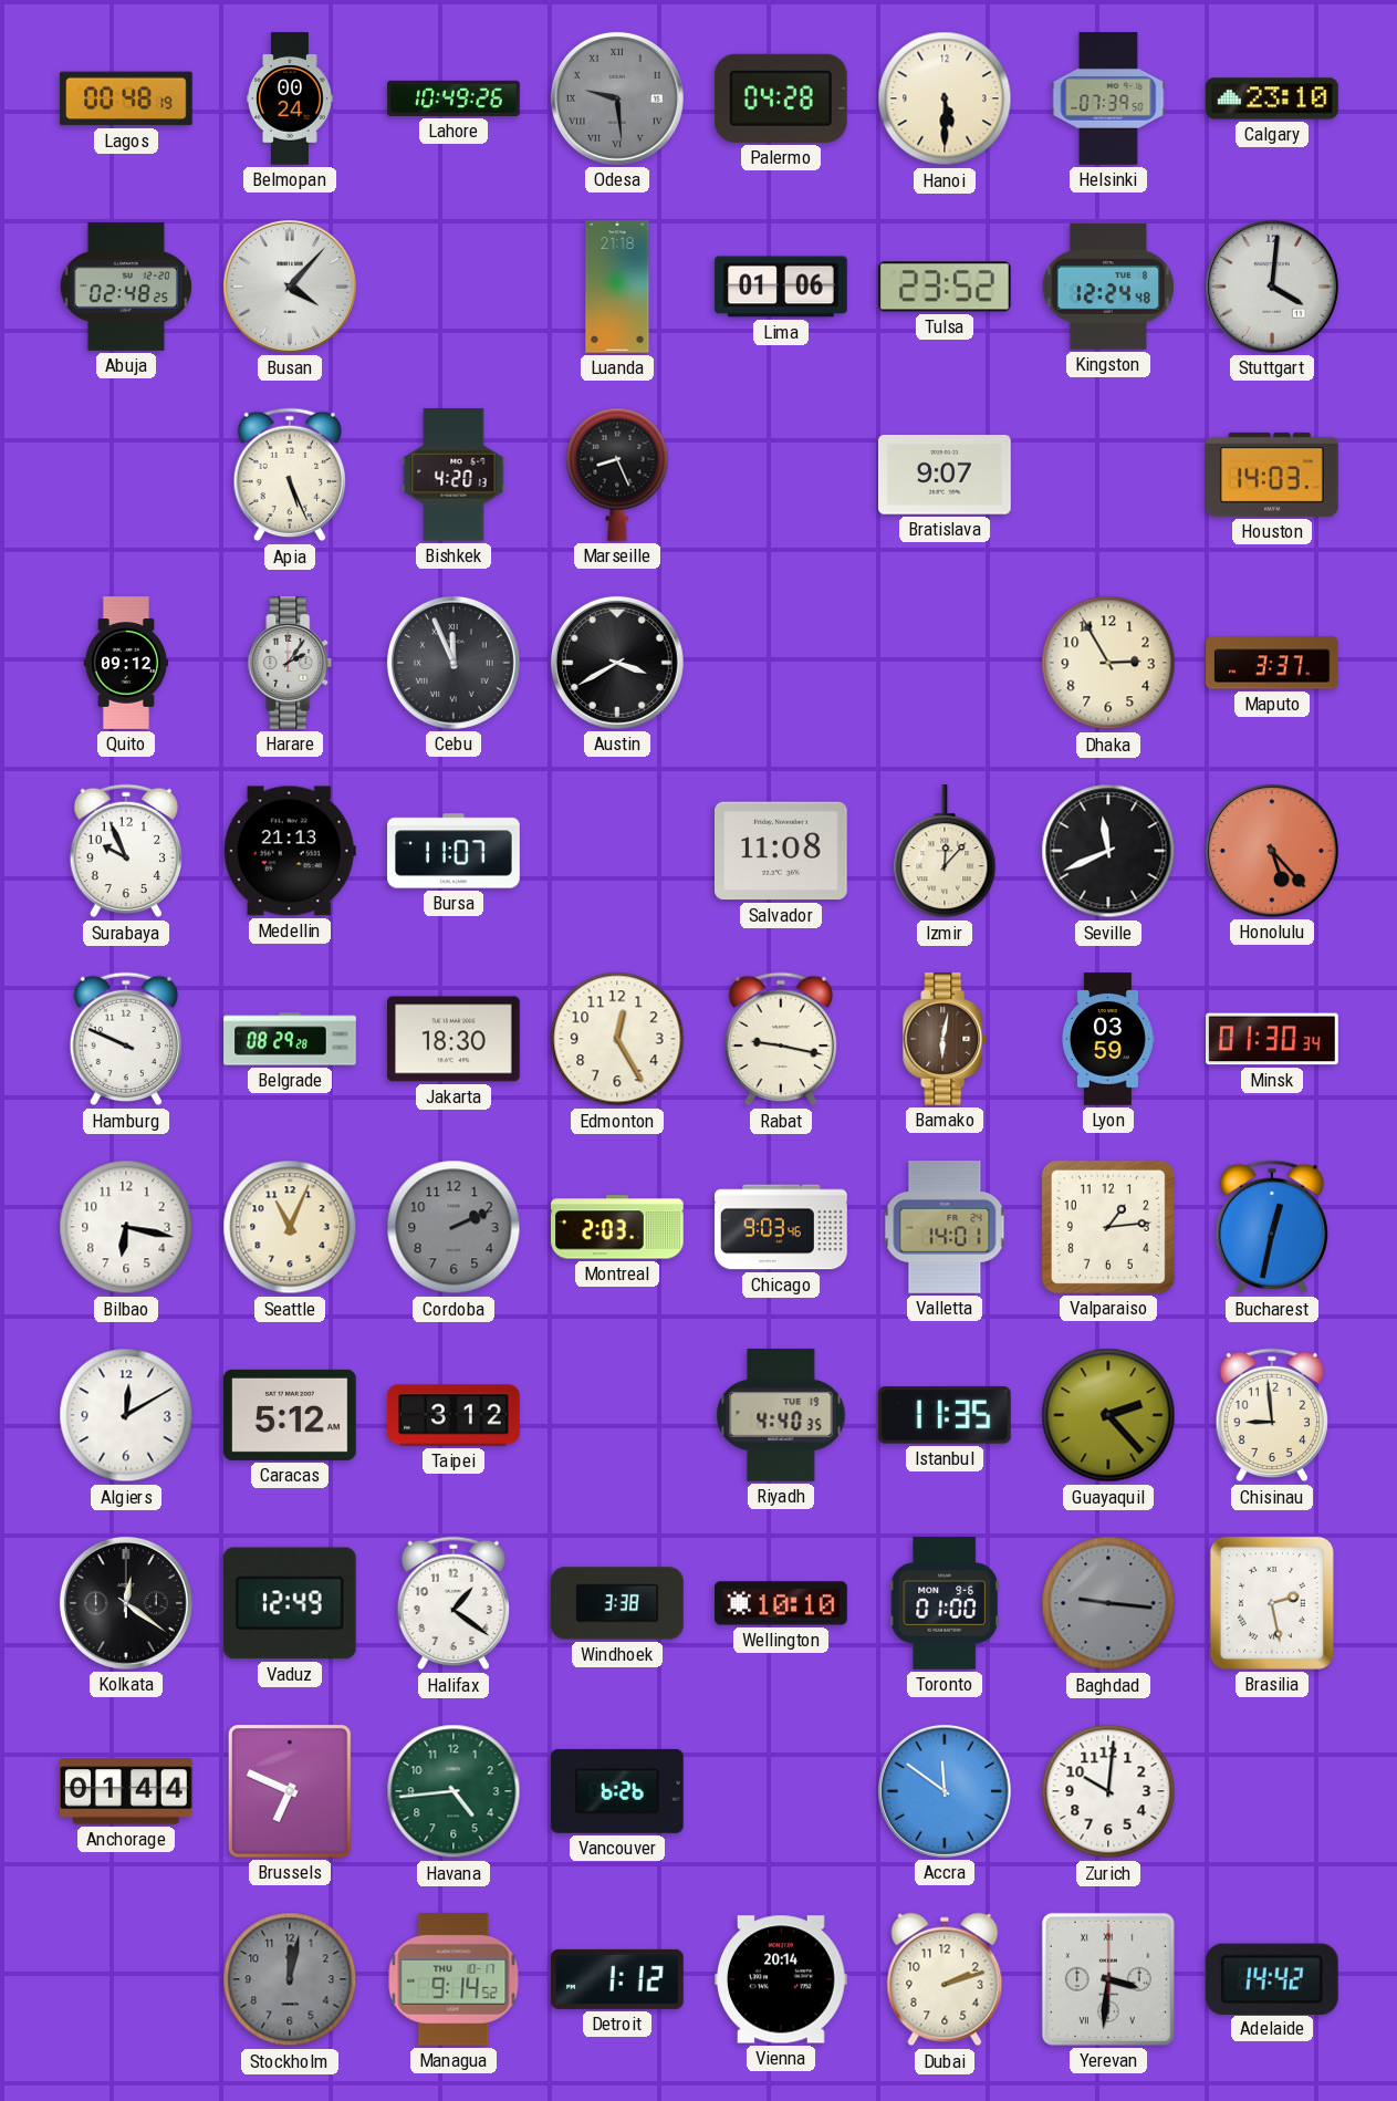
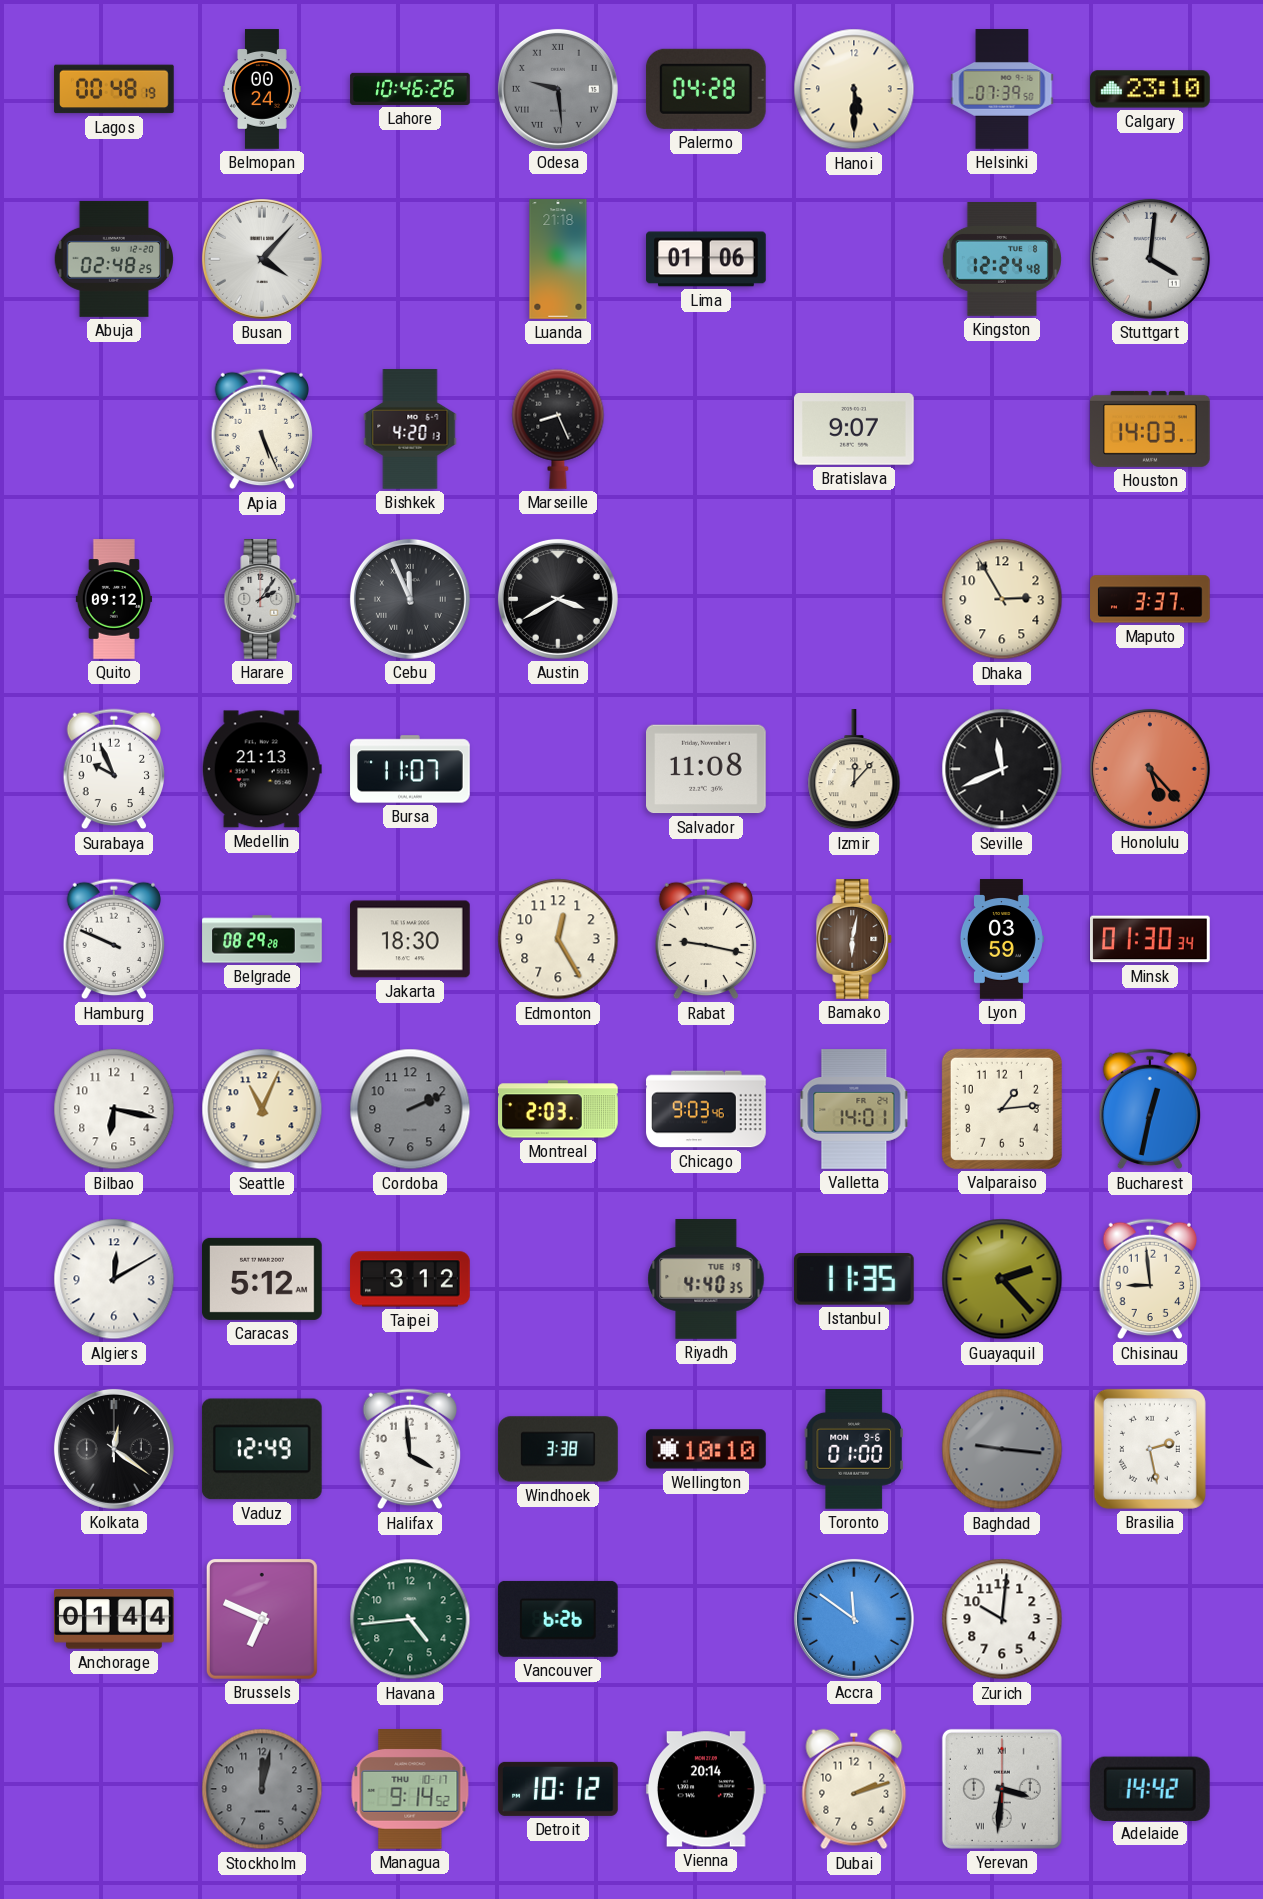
Lahore: 10:49 -> 10:46
Tulsa: 23:52 -> none
Halifax: 1:21 -> 3:59
Detroit: 1:12 -> 10:12
